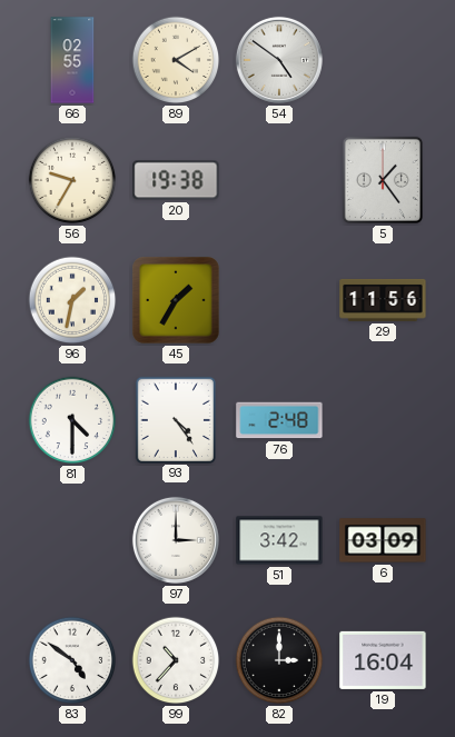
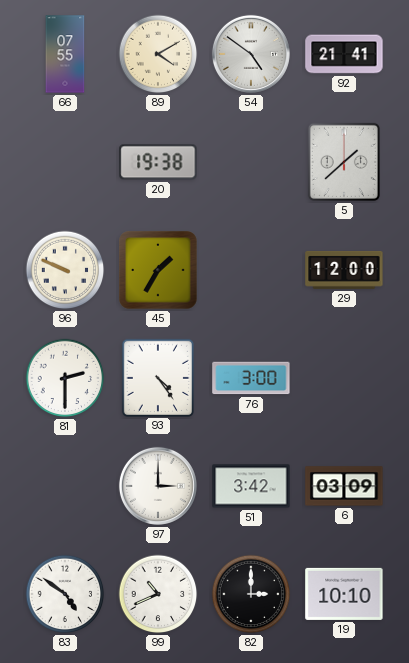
66: 02:55 -> 07:55
92: none -> 21:41
56: 9:35 -> none
5: 1:24 -> 1:38
96: 1:32 -> 9:49
29: 11:56 -> 12:00
81: 4:30 -> 2:30
76: 2:48 -> 3:00
99: 10:37 -> 10:41
19: 16:04 -> 10:10
